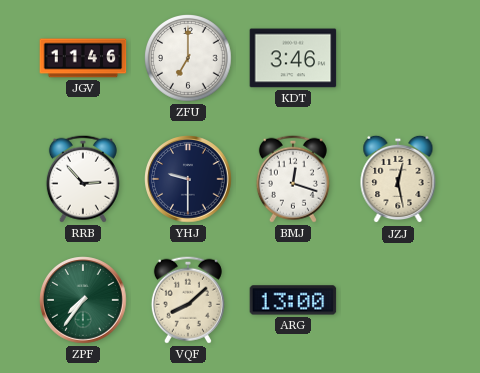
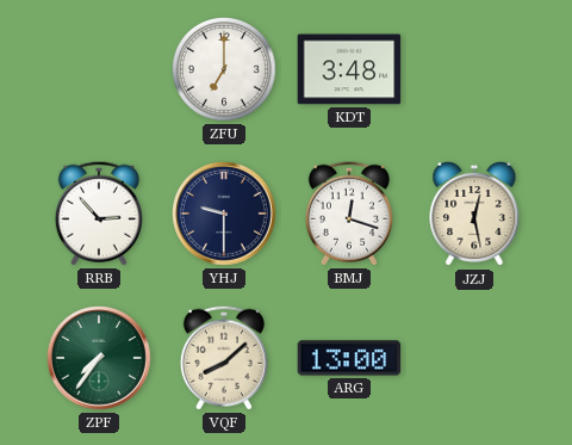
JGV: 11:46 -> none
KDT: 3:46 -> 3:48
